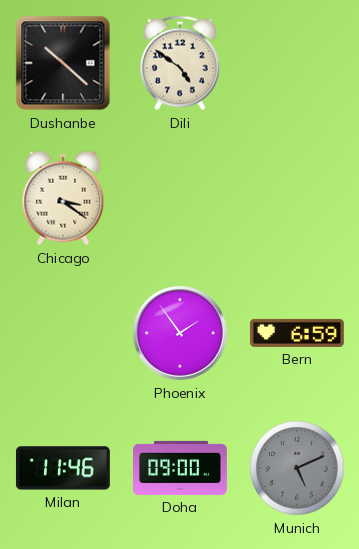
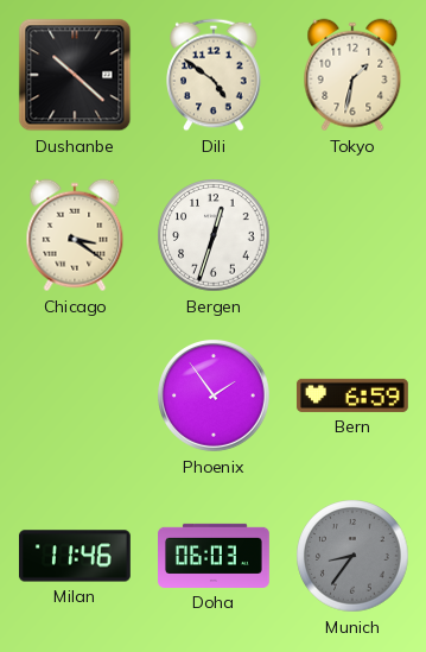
Tokyo: none -> 1:32
Bergen: none -> 12:33
Doha: 09:00 -> 06:03
Munich: 5:11 -> 8:36
